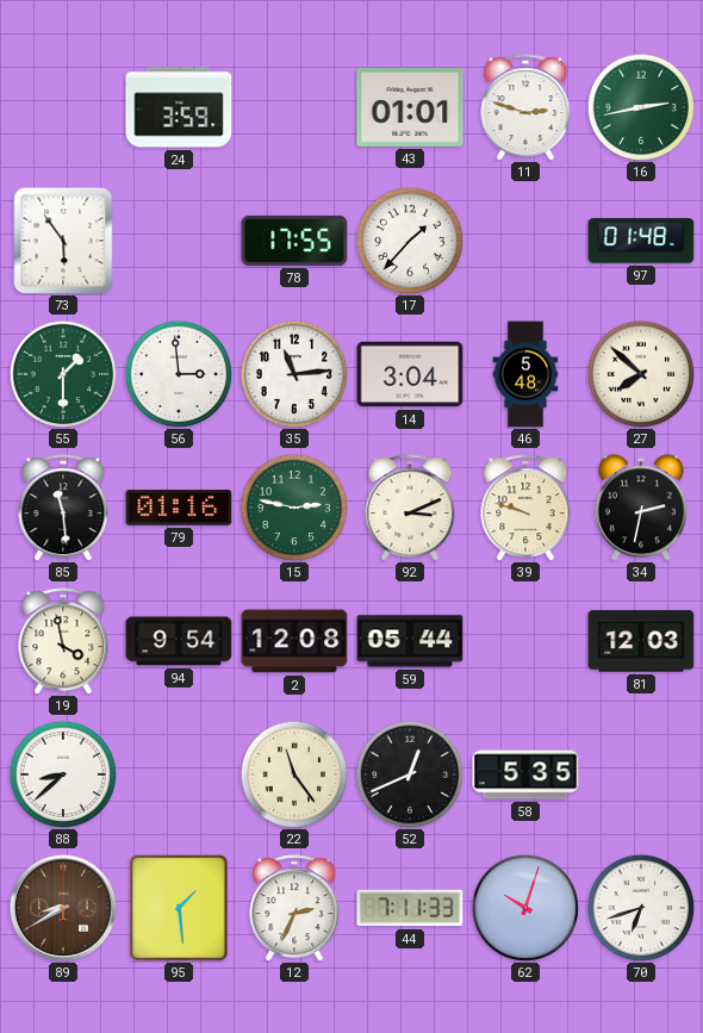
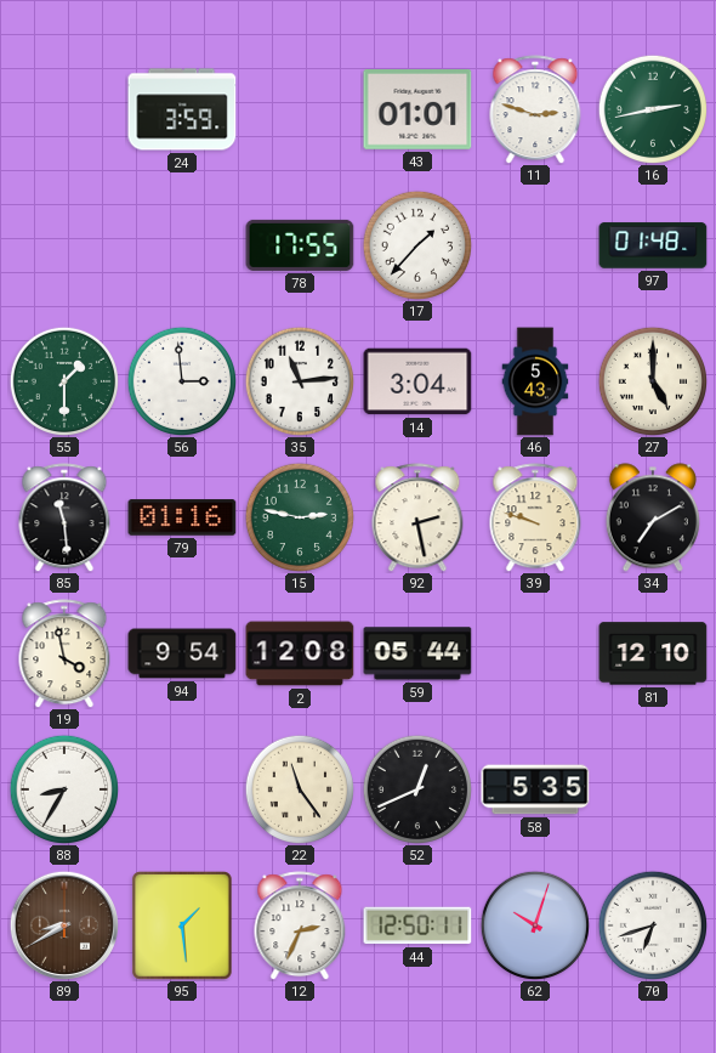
73: 5:54 -> none
46: 5:48 -> 5:43
27: 7:52 -> 5:00
92: 3:11 -> 2:28
34: 2:32 -> 7:10
81: 12:03 -> 12:10
88: 8:38 -> 8:35
44: 7:11 -> 12:50
